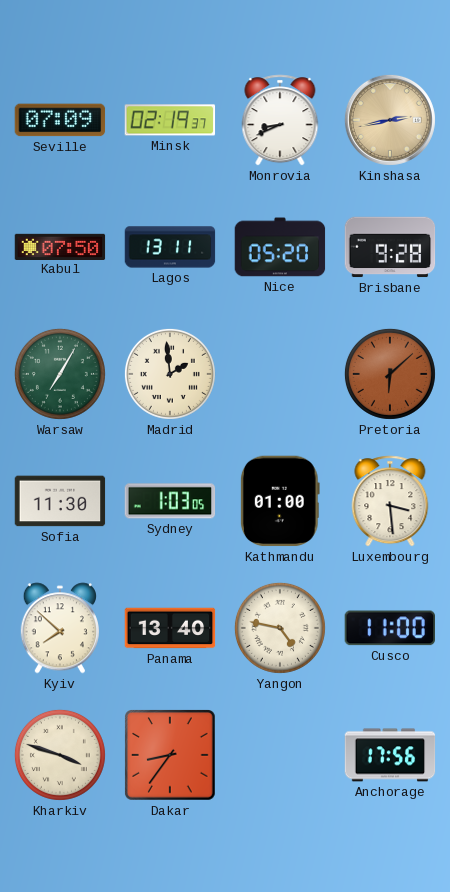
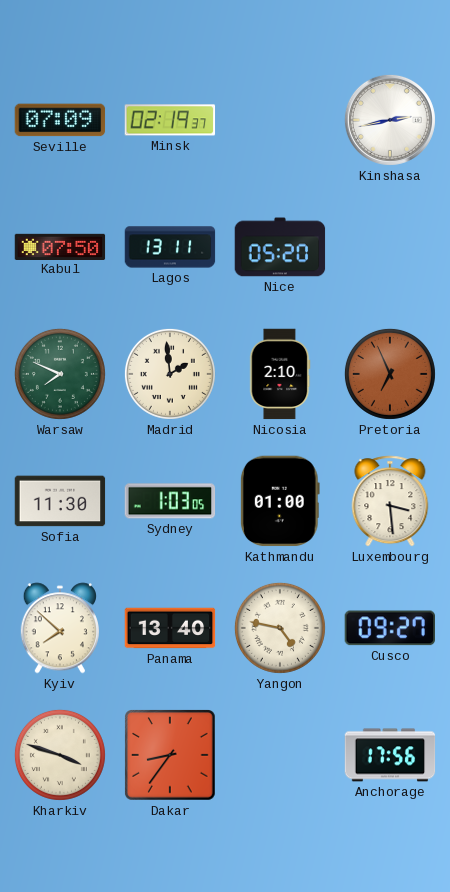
Monrovia: 8:41 -> none
Kinshasa dial: champagne -> white
Brisbane: 9:28 -> none
Warsaw: 7:05 -> 7:49
Nicosia: none -> 2:10
Pretoria: 6:08 -> 6:56
Cusco: 11:00 -> 09:27
